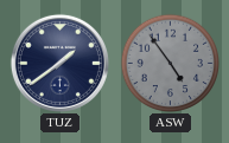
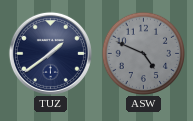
ASW: 4:54 -> 4:49
